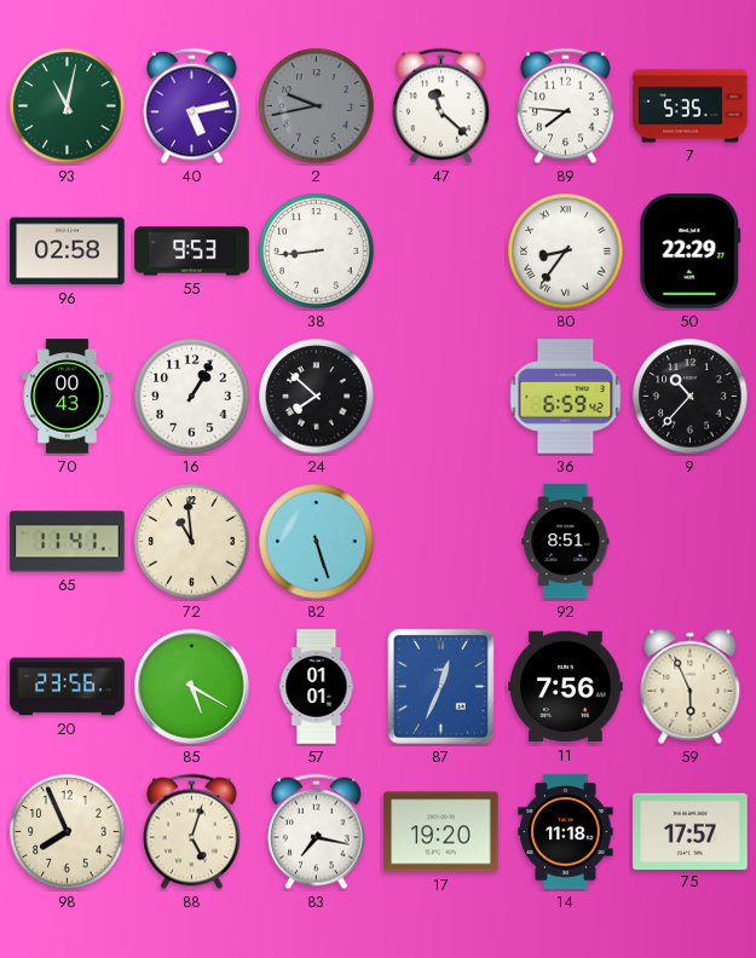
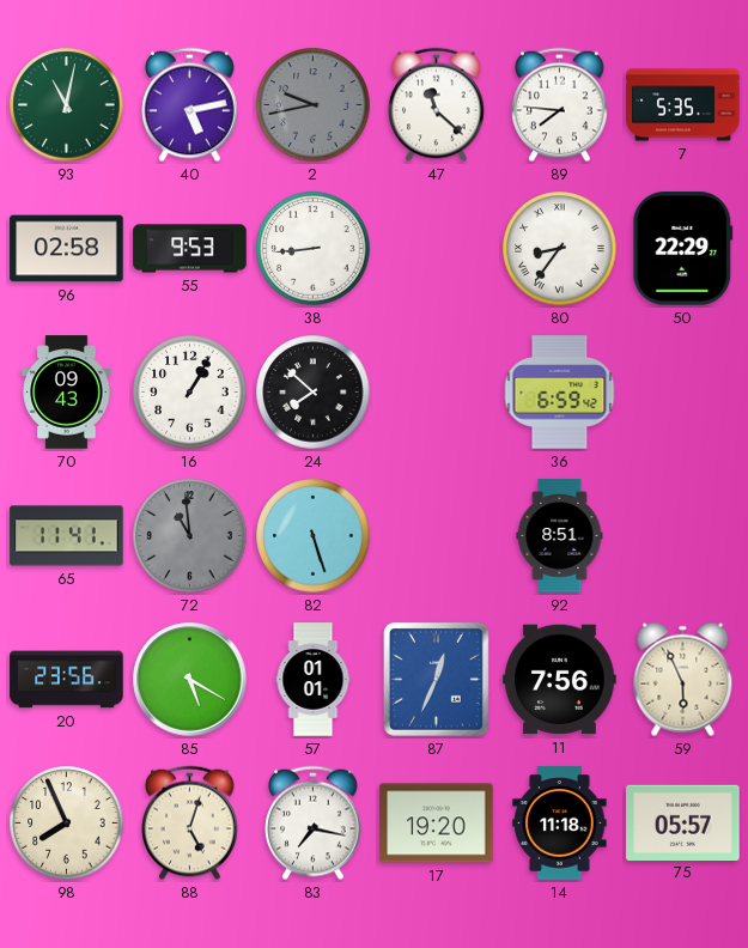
70: 00:43 -> 09:43
9: 10:37 -> none
72 dial: cream -> grey
75: 17:57 -> 05:57
